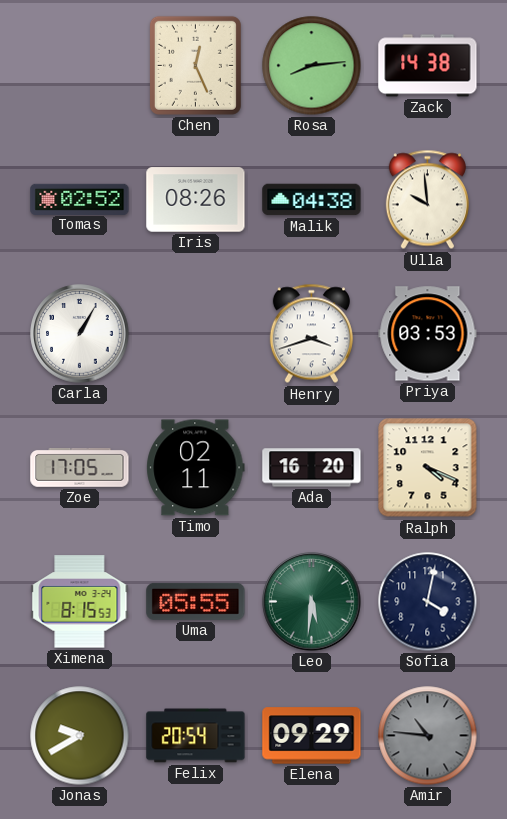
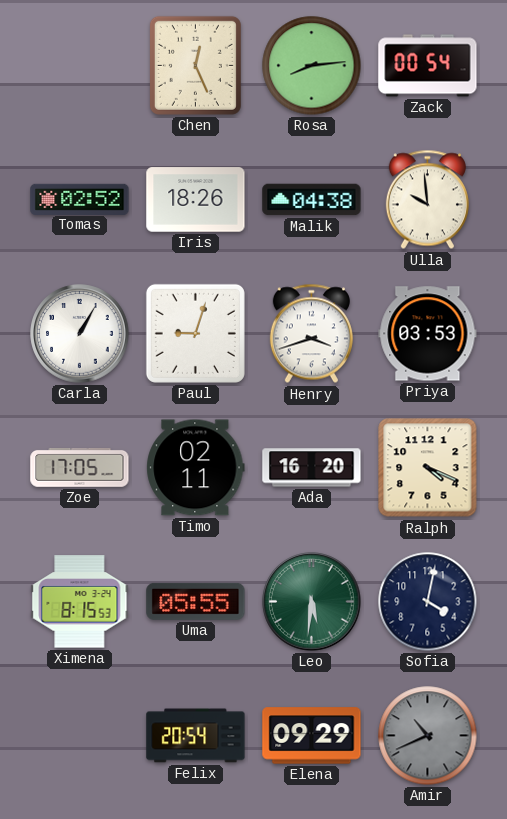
Zack: 14:38 -> 00:54
Iris: 08:26 -> 18:26
Paul: none -> 9:03
Jonas: 9:40 -> none
Amir: 10:46 -> 10:41
